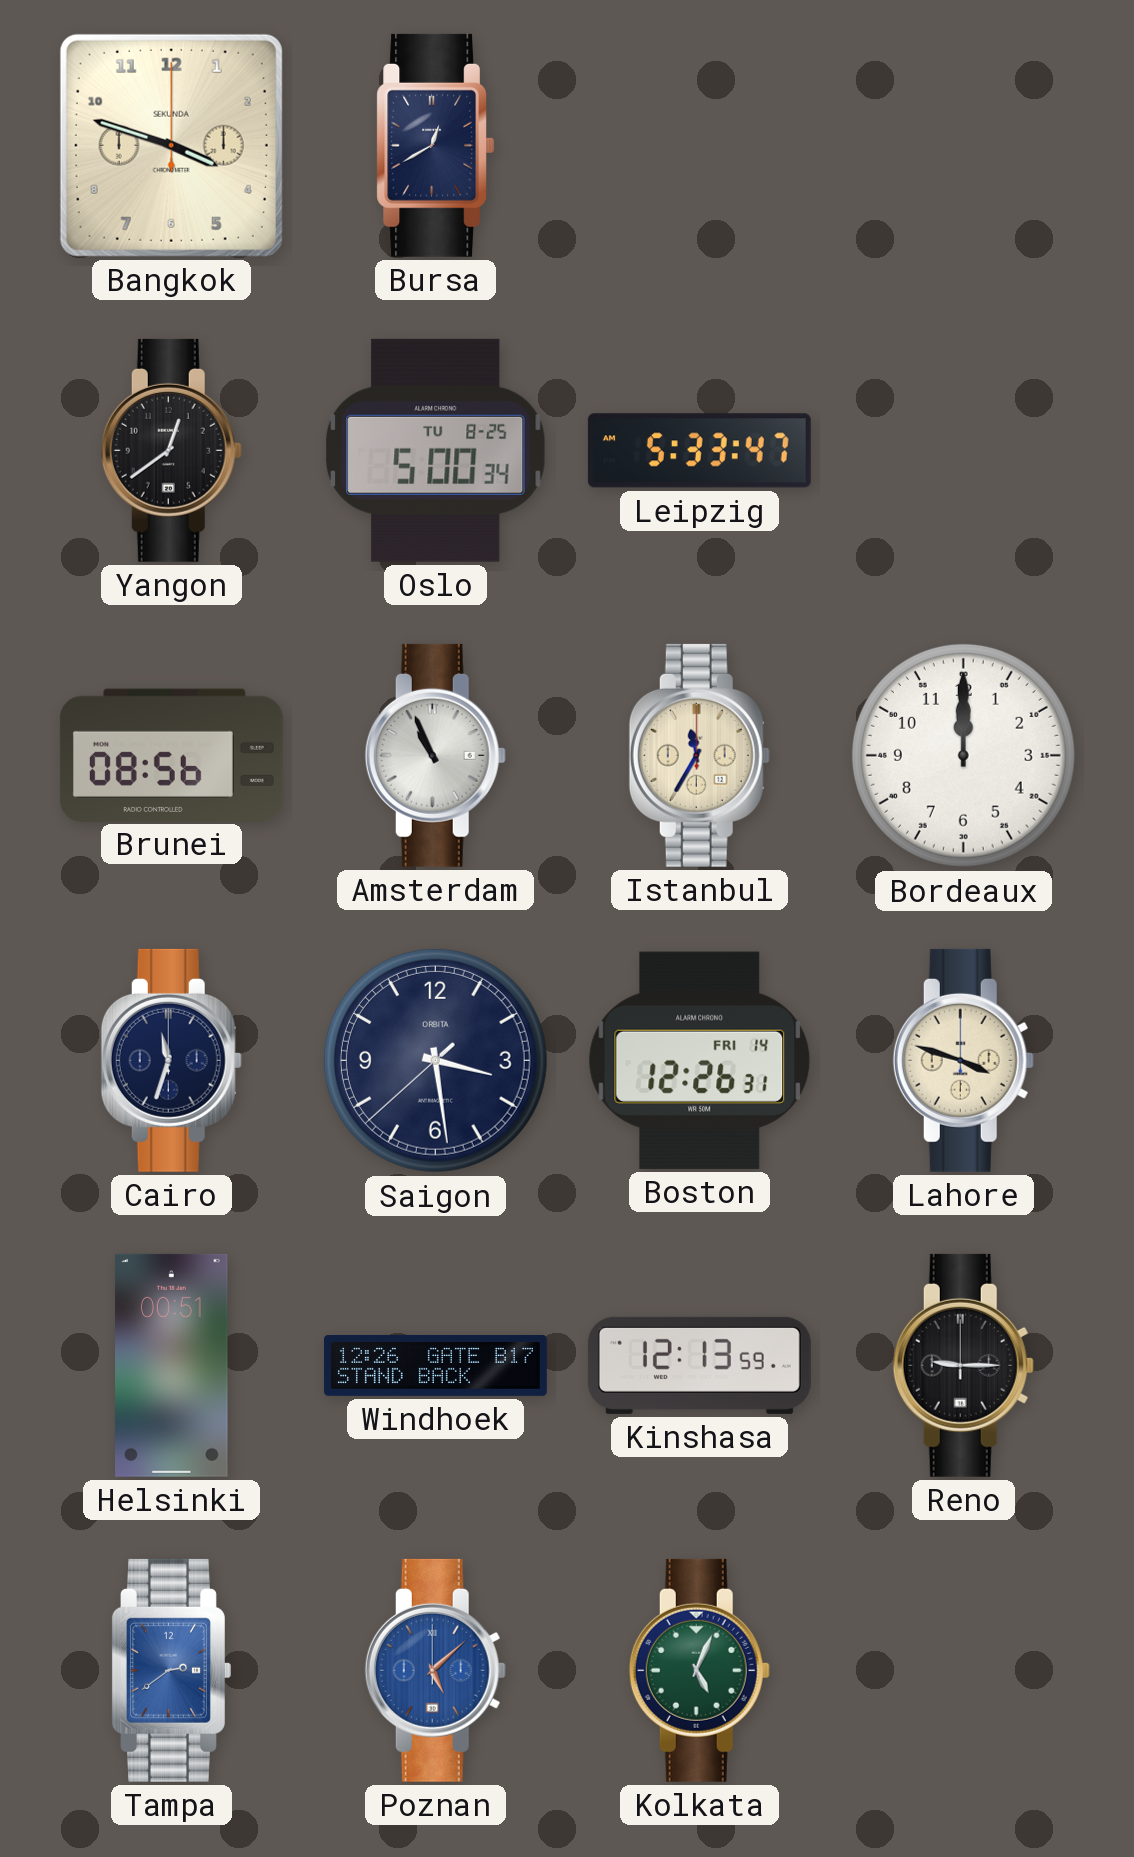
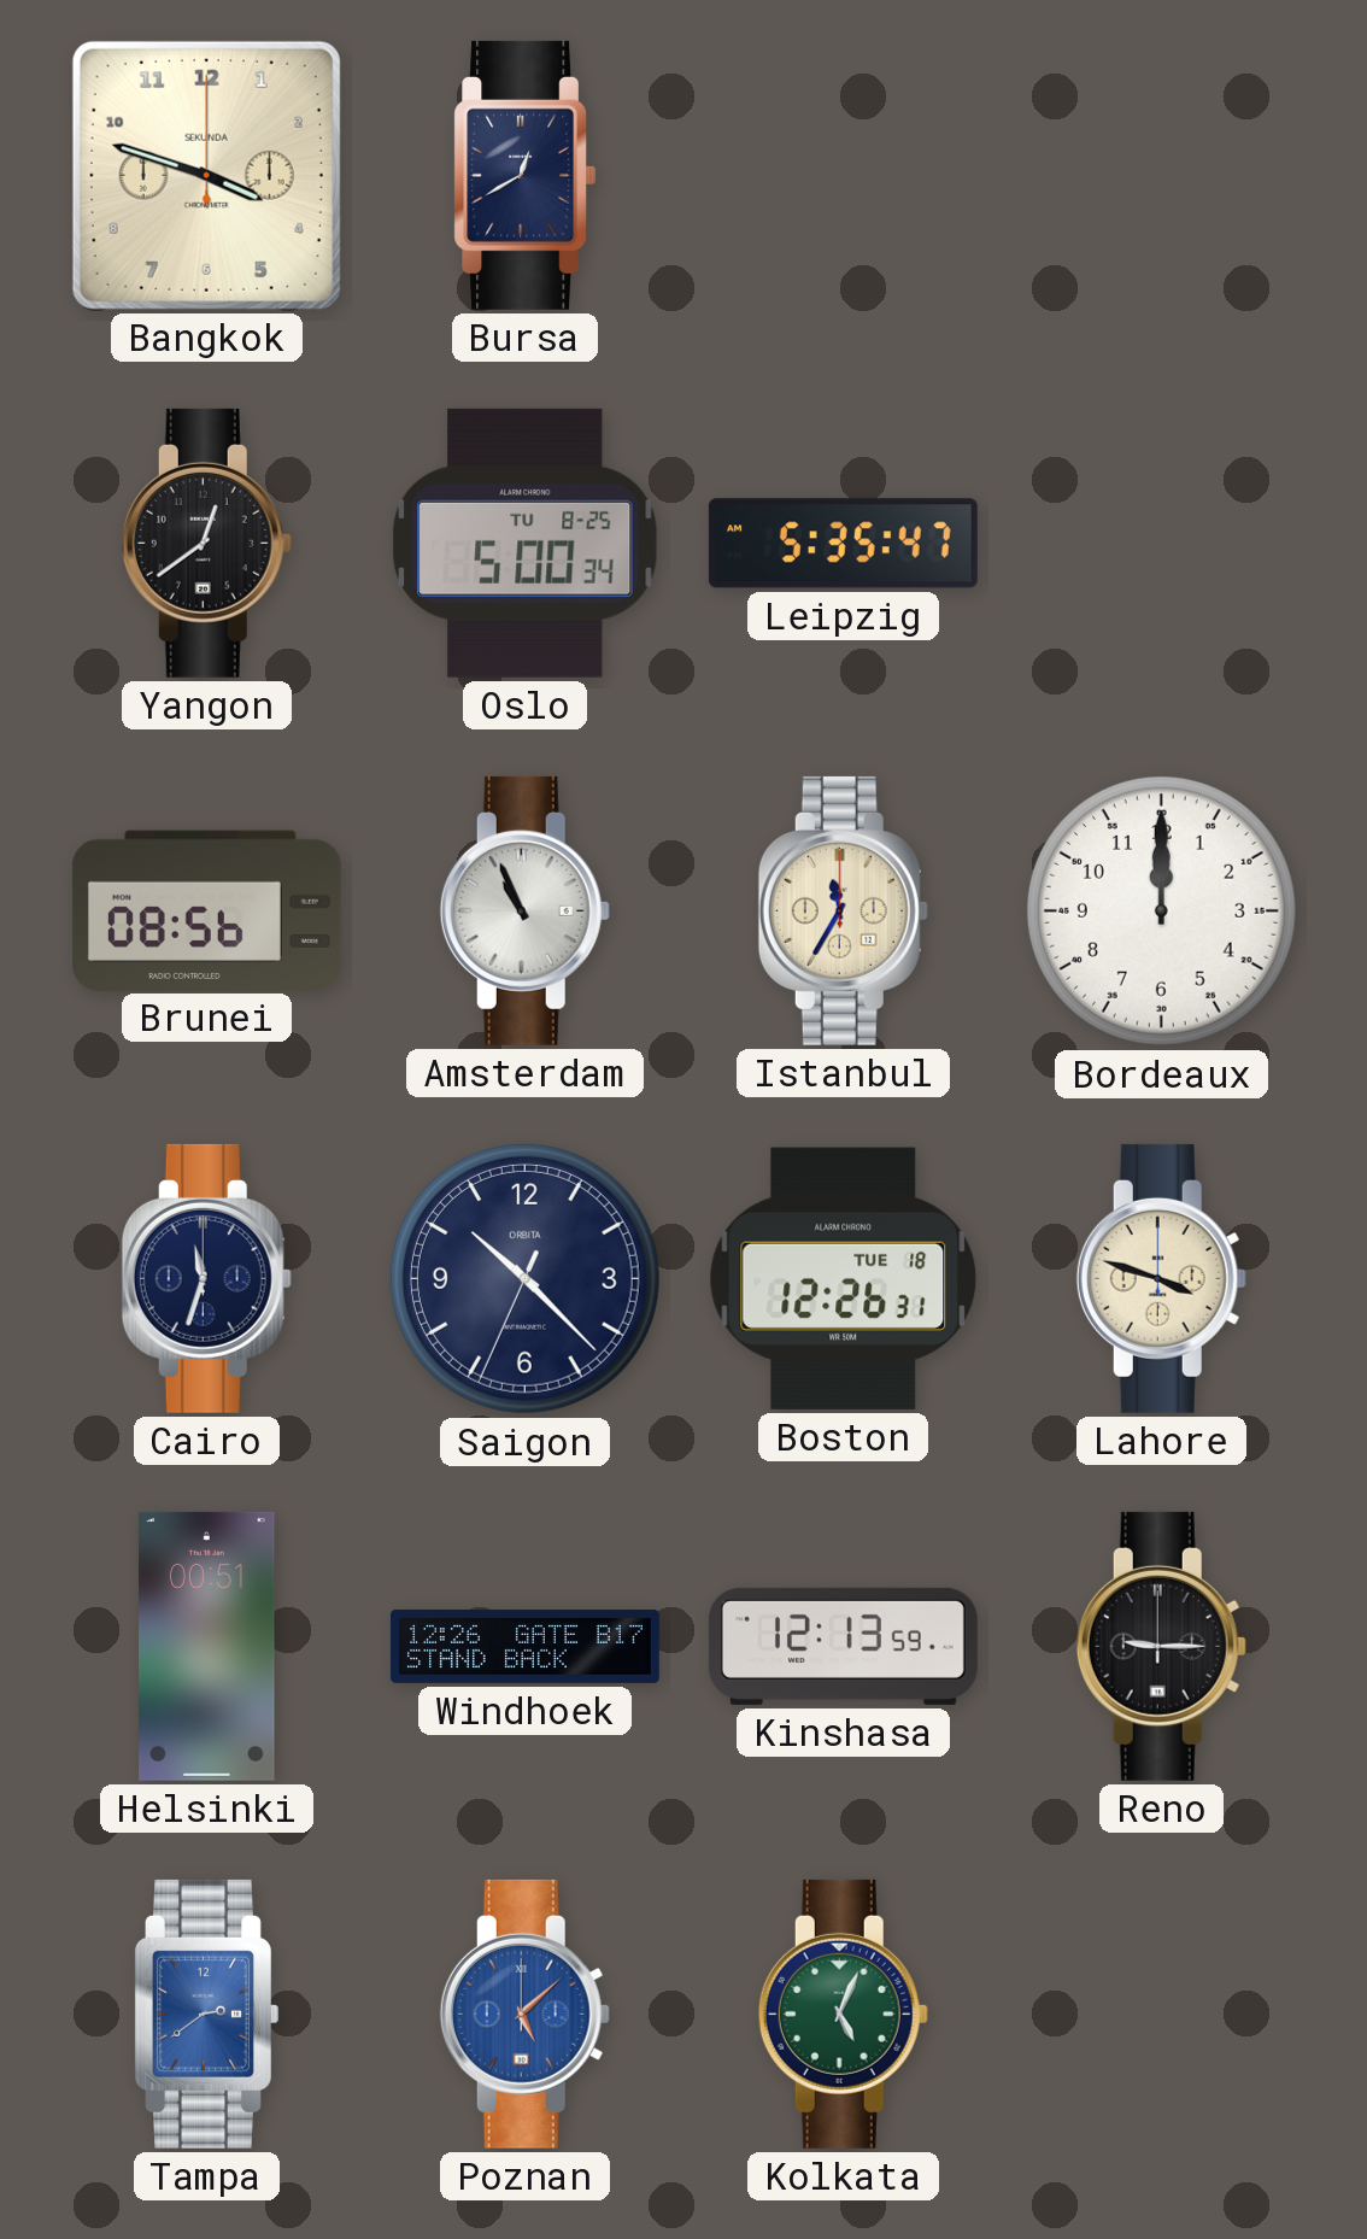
Leipzig: 5:33 -> 5:35
Saigon: 3:28 -> 10:22
Boston date: FRI 14 -> TUE 18
